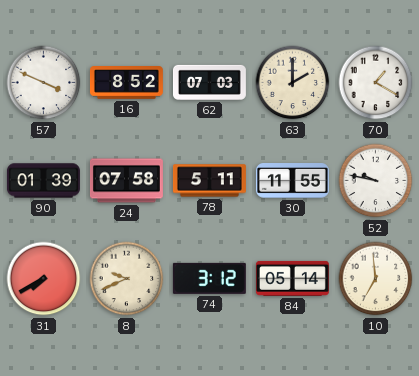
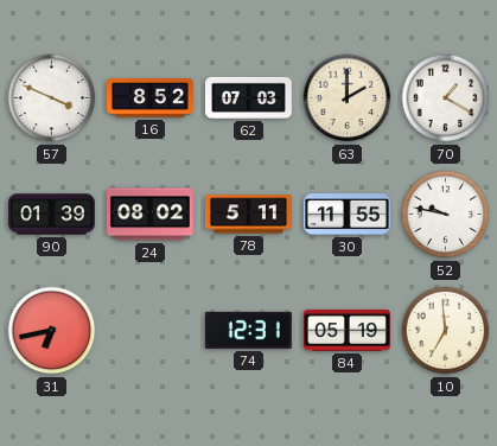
24: 07:58 -> 08:02
31: 7:40 -> 6:43
8: 9:41 -> none
74: 3:12 -> 12:31
84: 05:14 -> 05:19
